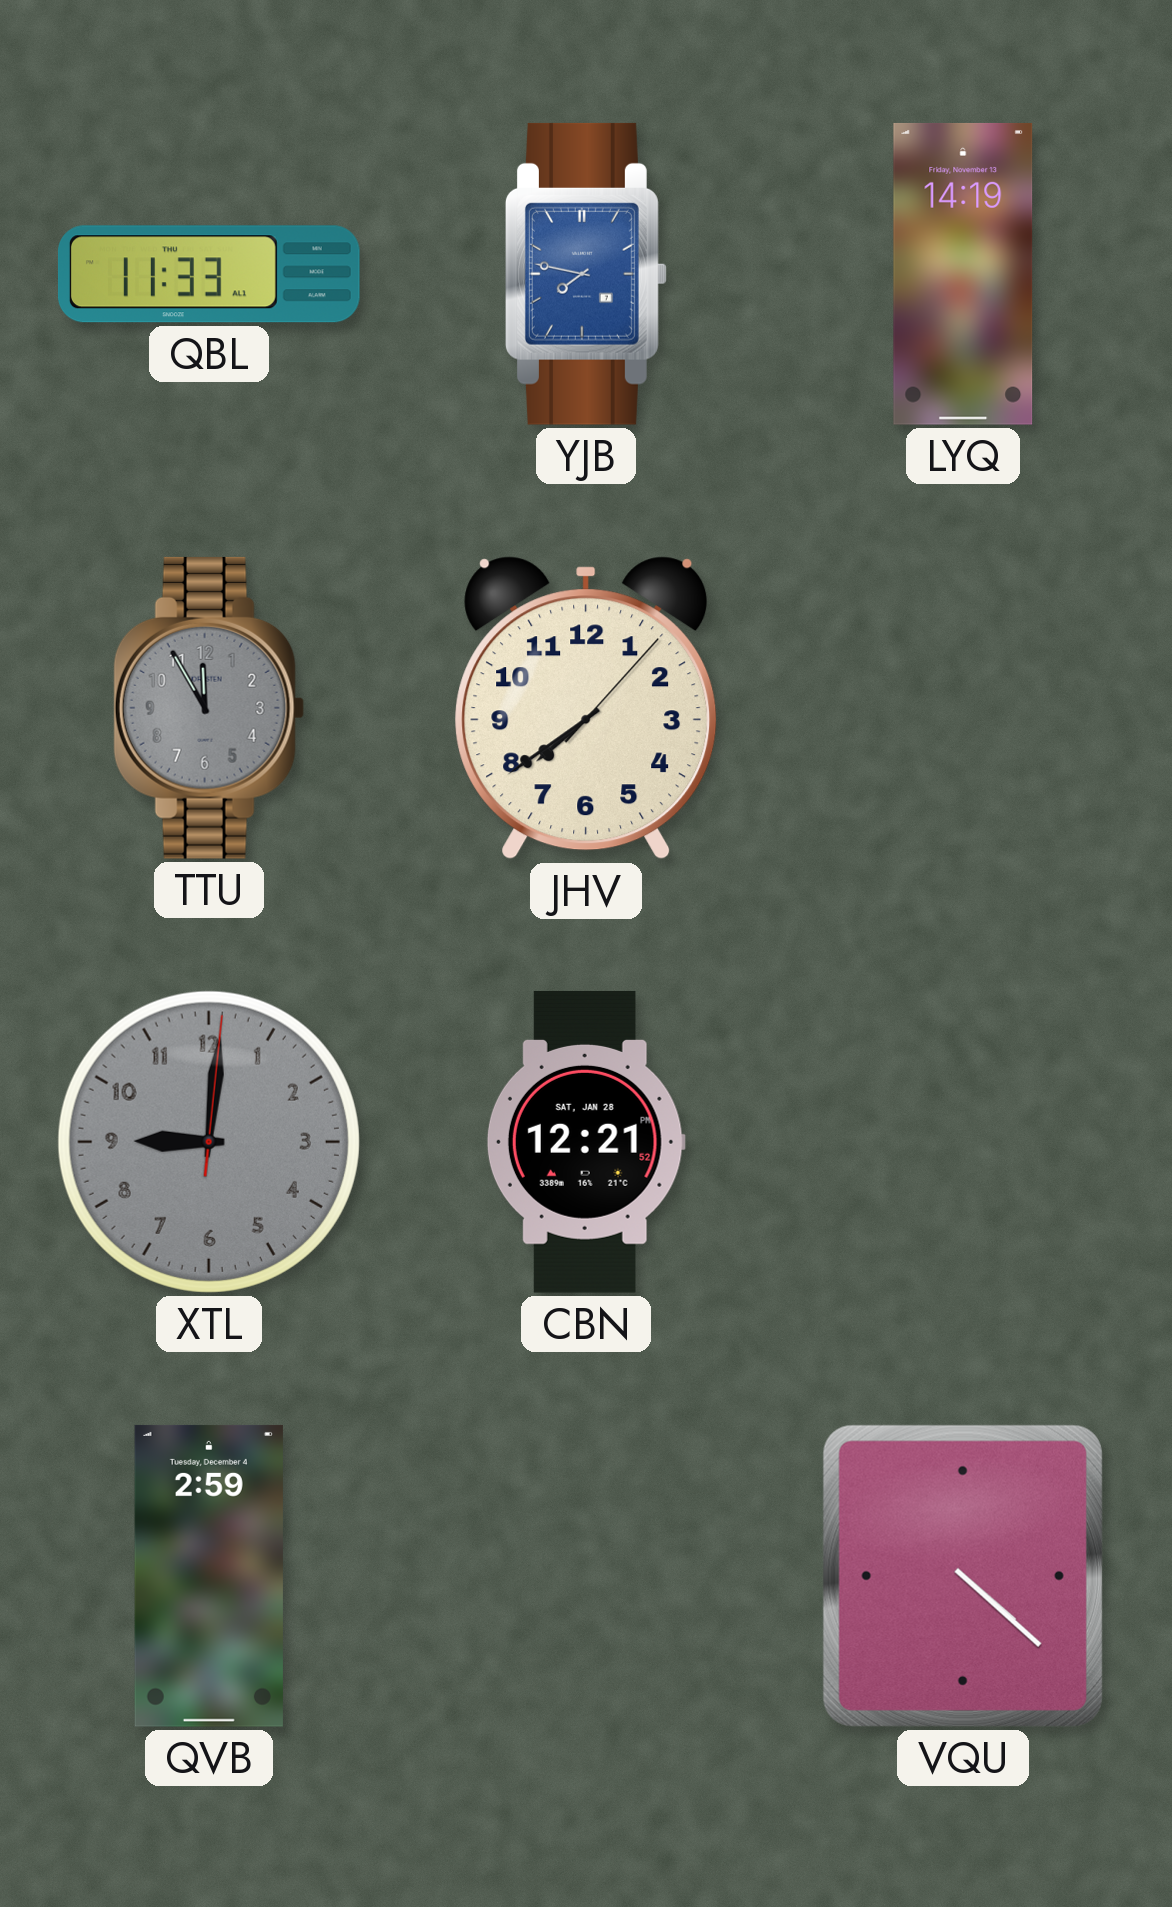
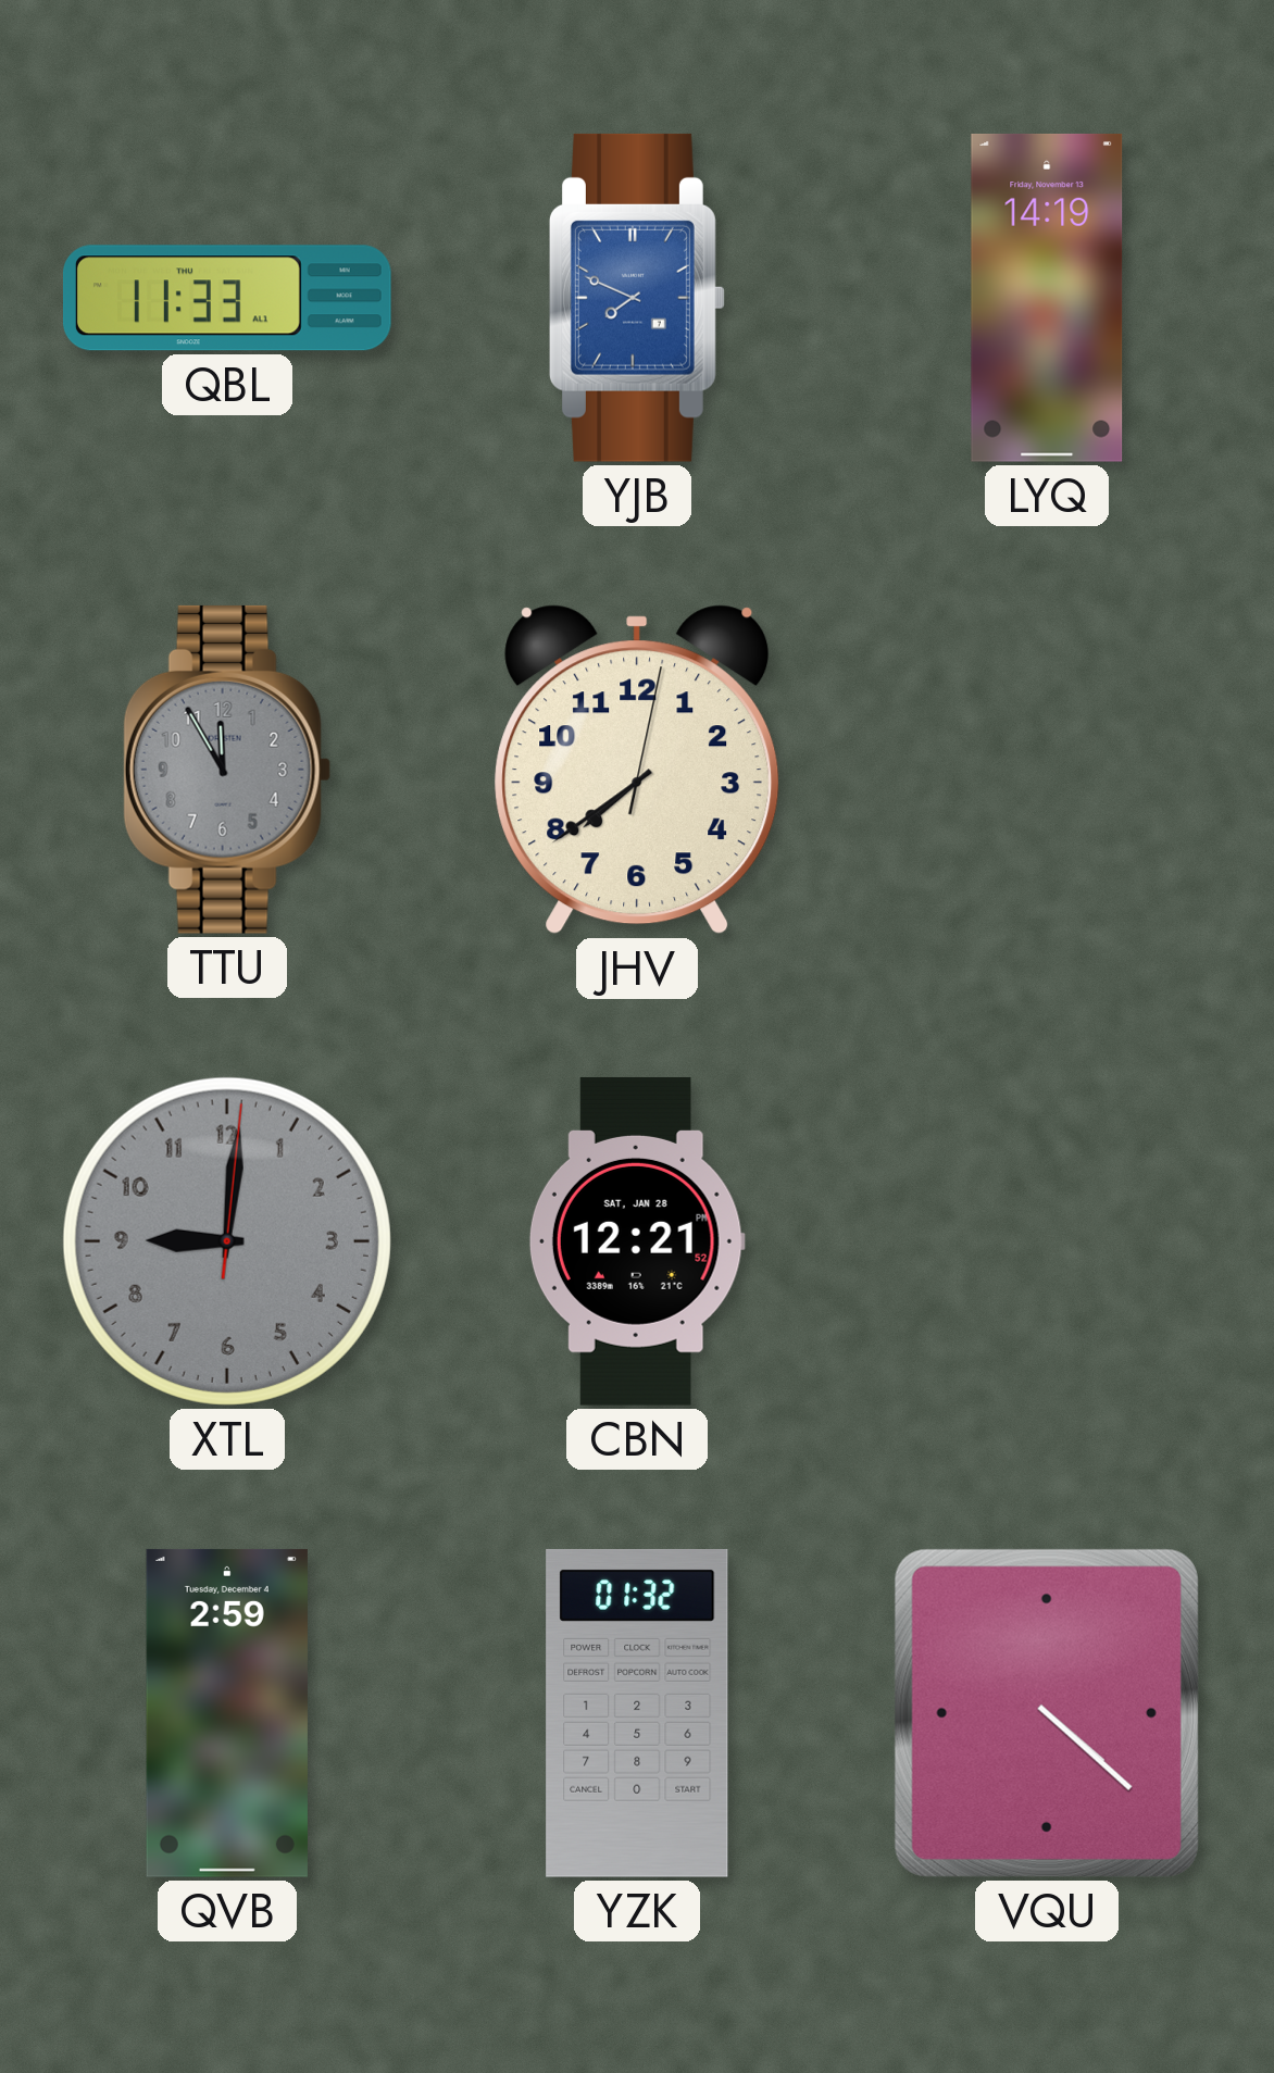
YJB: 7:47 -> 7:49
JHV: 7:39:07 -> 7:39:02
YZK: none -> 01:32
